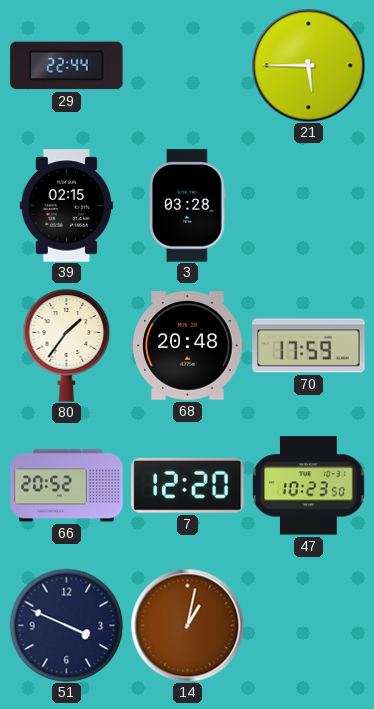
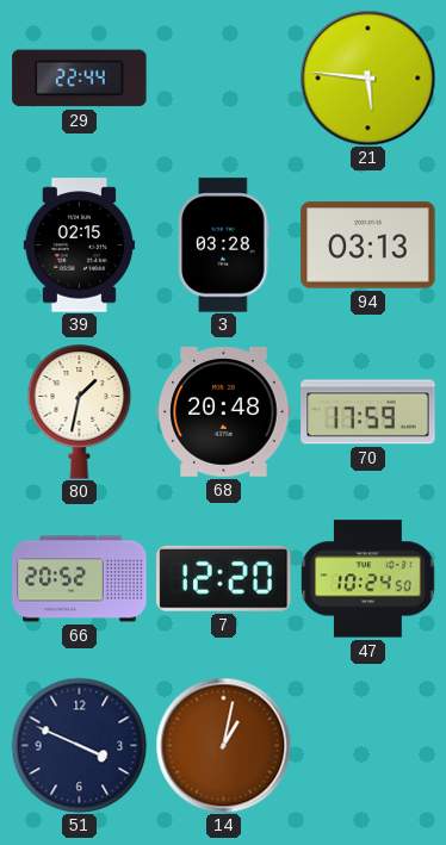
21: 5:45 -> 5:46
94: none -> 03:13
80: 1:36 -> 1:32
47: 10:23 -> 10:24
